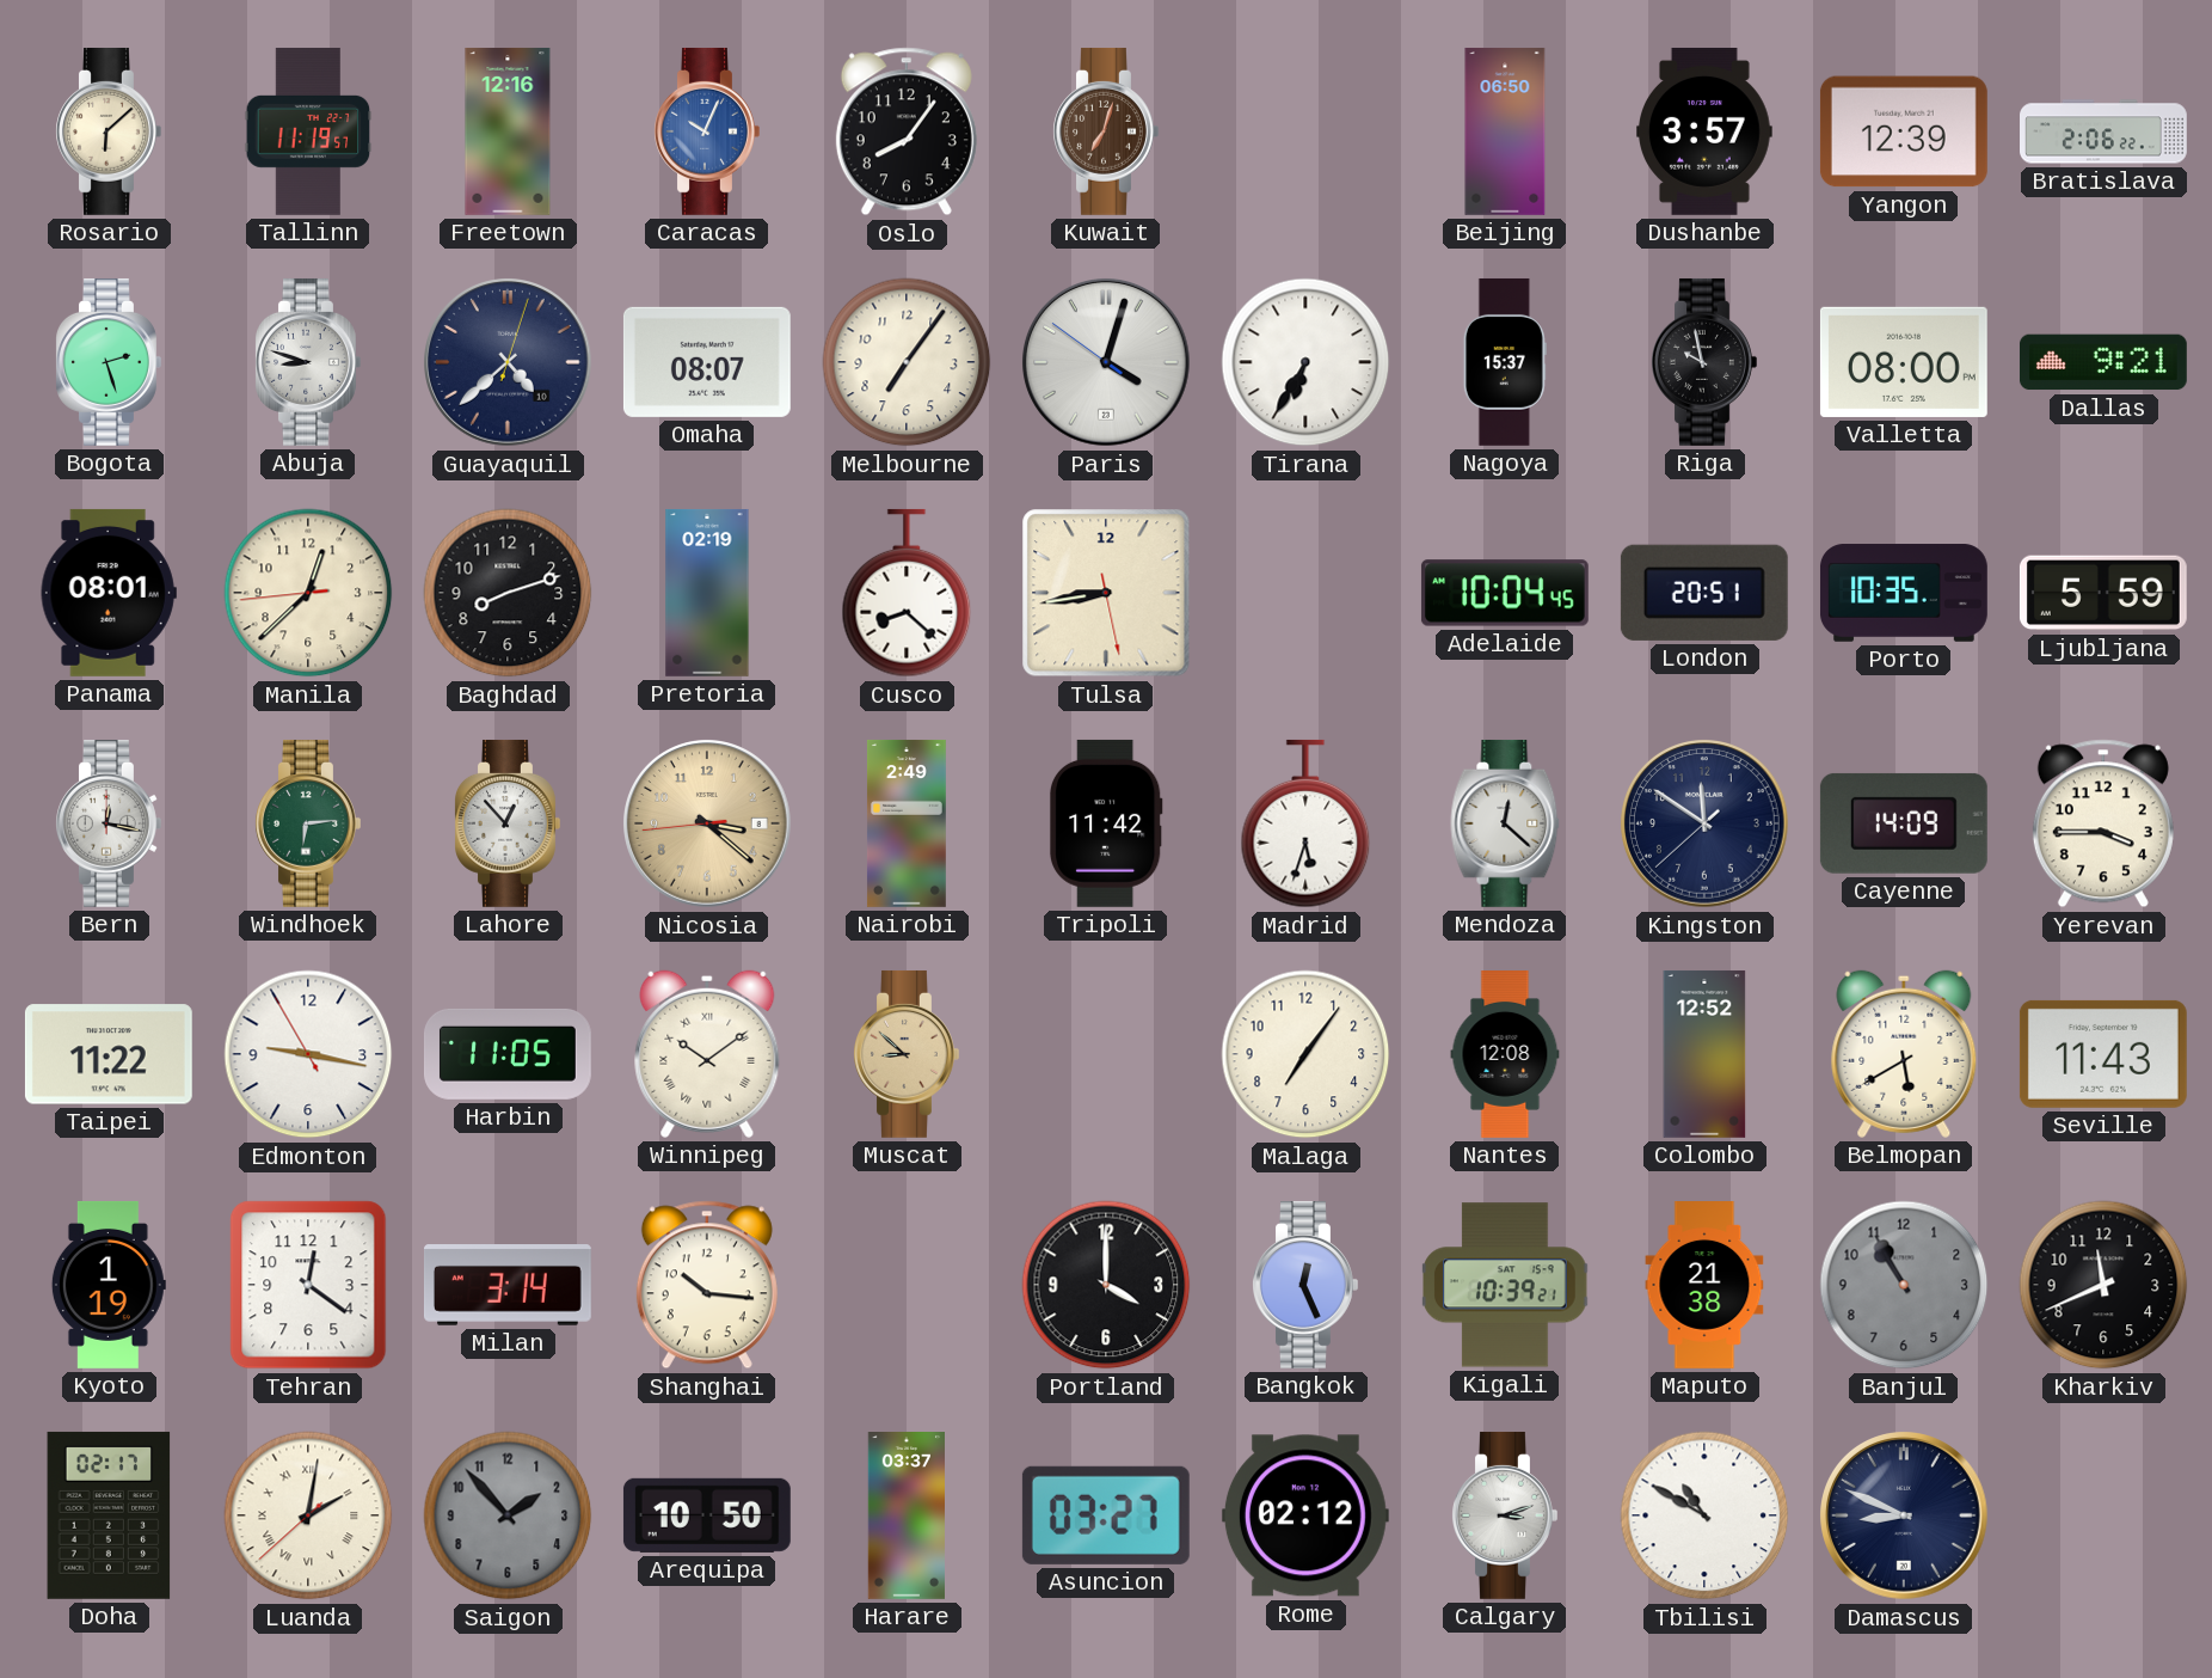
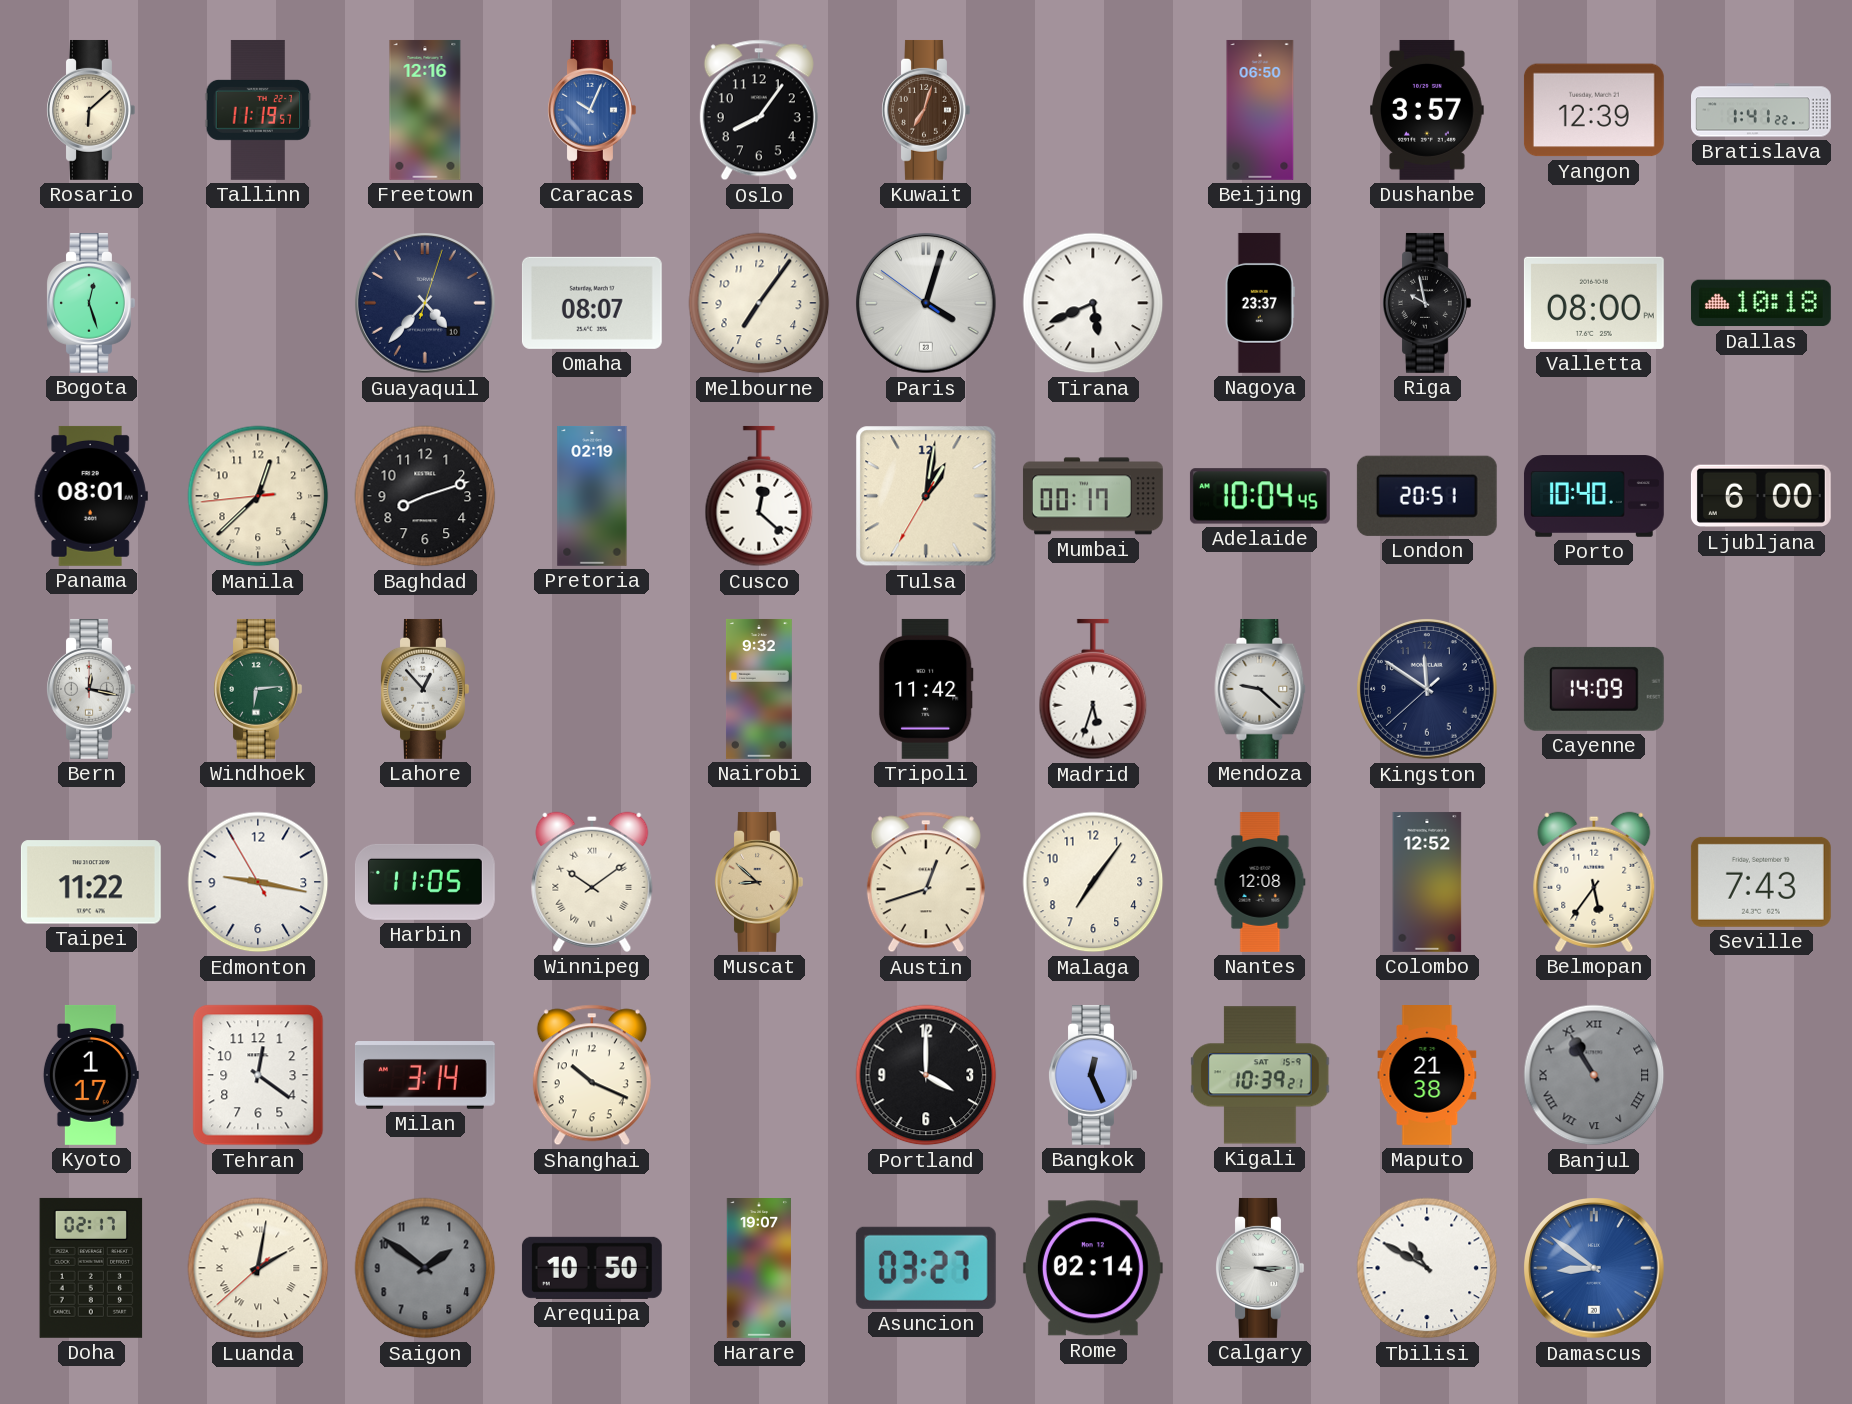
Bratislava: 2:06 -> 1:41
Bogota: 2:27 -> 12:27
Abuja: 8:48 -> none
Guayaquil: 4:38 -> 4:37
Tirana: 6:35 -> 5:41
Nagoya: 15:37 -> 23:37
Dallas: 9:21 -> 10:18
Cusco: 8:22 -> 12:22
Tulsa: 8:43 -> 1:01
Mumbai: none -> 00:17
Porto: 10:35 -> 10:40
Ljubljana: 5:59 -> 6:00
Nicosia: 3:21 -> none
Nairobi: 2:49 -> 9:32
Mendoza: 12:22 -> 9:22
Yerevan: 3:45 -> none
Austin: none -> 12:42
Belmopan: 5:40 -> 5:36
Seville: 11:43 -> 7:43
Kyoto: 1:19 -> 1:17
Shanghai: 10:16 -> 10:19
Banjul numerals: Arabic -> Roman
Kharkiv: 11:41 -> none
Saigon: 1:53 -> 1:51
Harare: 03:37 -> 19:07
Rome: 02:12 -> 02:14
Calgary: 3:12 -> 3:15
Damascus: 8:49 -> 8:51
Damascus dial: navy -> blue
